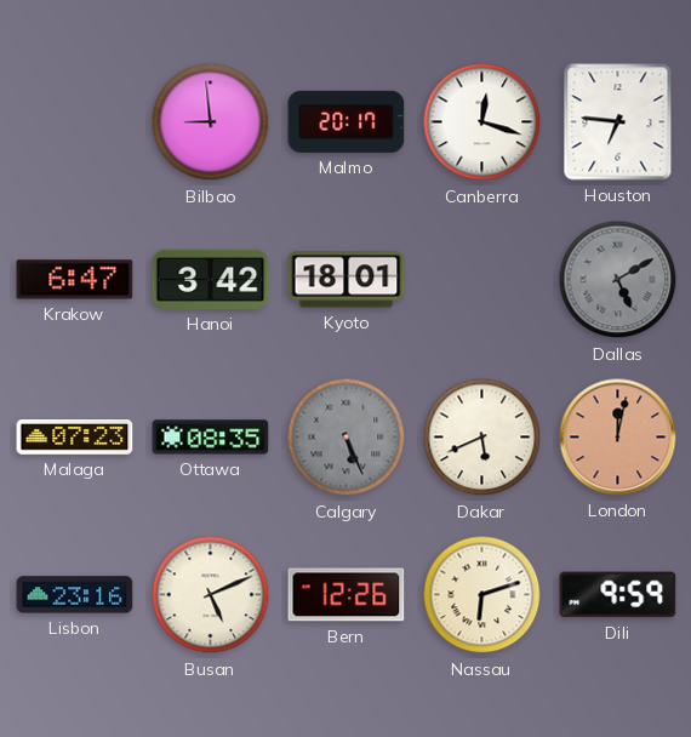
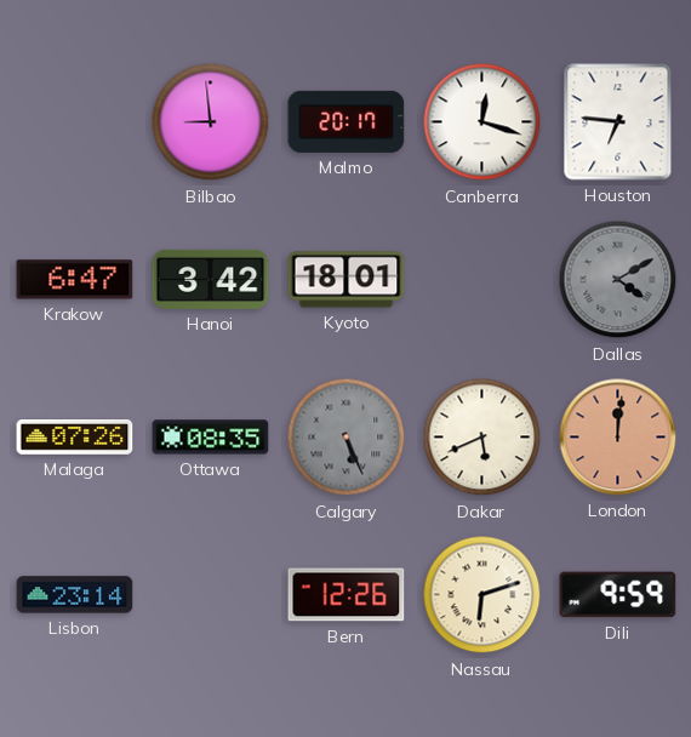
Dallas: 5:10 -> 4:10
Malaga: 07:23 -> 07:26
London: 12:02 -> 12:01
Lisbon: 23:16 -> 23:14
Busan: 5:11 -> none
